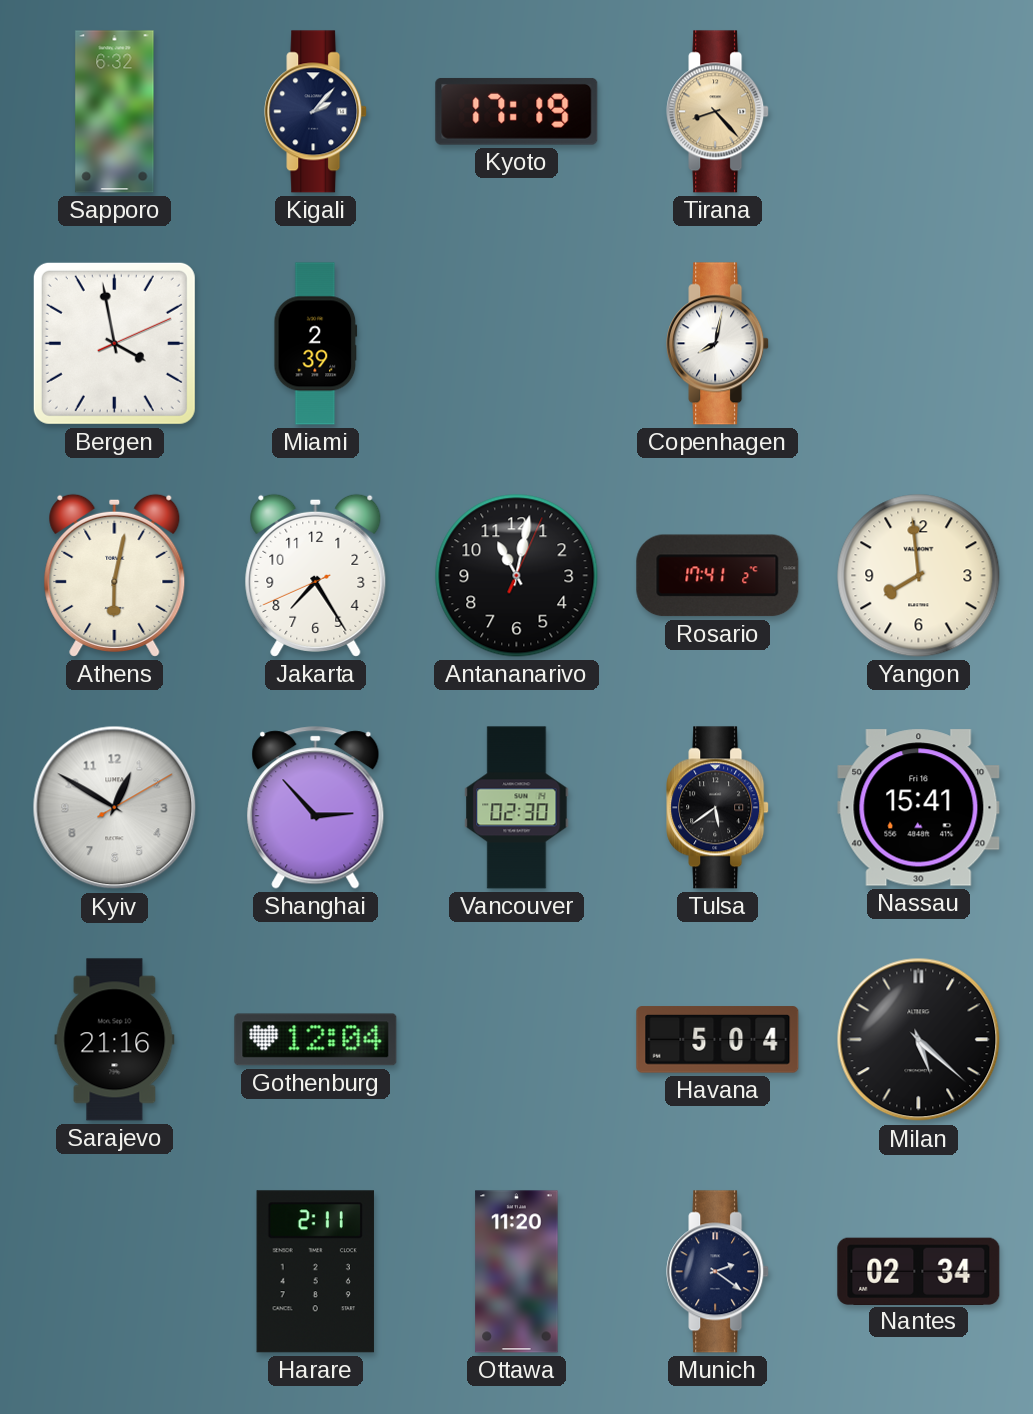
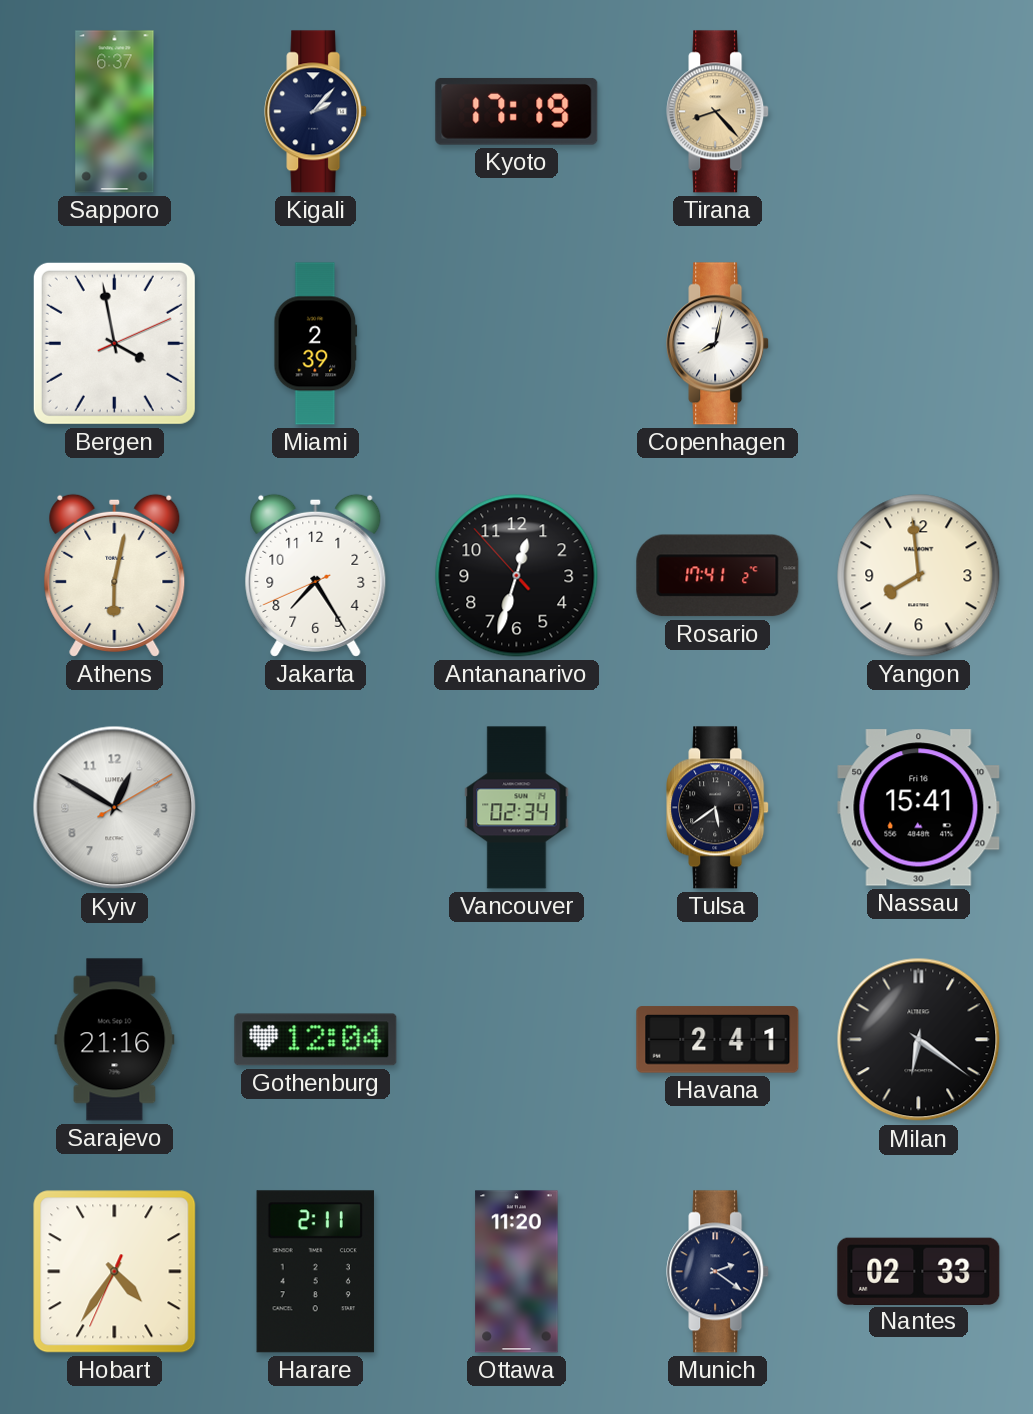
Sapporo: 6:32 -> 6:37
Antananarivo: 11:02 -> 12:32
Shanghai: 2:53 -> none
Vancouver: 02:30 -> 02:34
Havana: 5:04 -> 2:41
Milan: 5:22 -> 6:21
Hobart: none -> 4:35
Nantes: 02:34 -> 02:33
